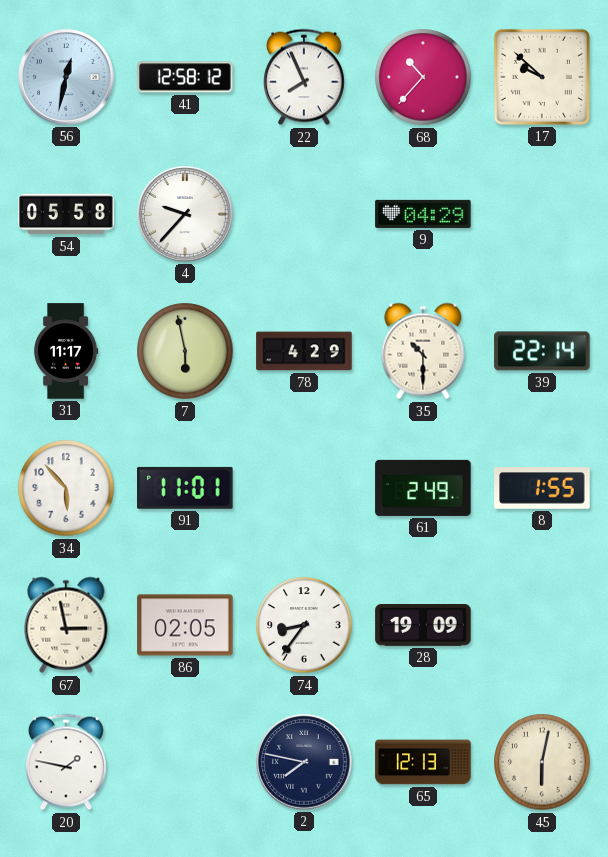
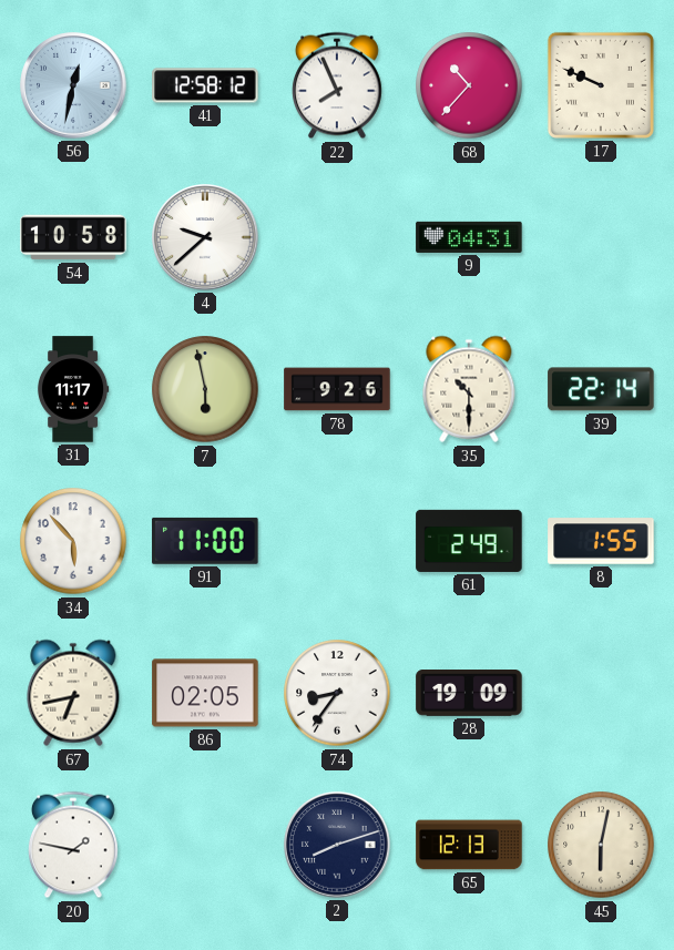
17: 9:52 -> 9:49
54: 05:58 -> 10:58
4: 9:37 -> 9:38
9: 04:29 -> 04:31
78: 4:29 -> 9:26
91: 11:01 -> 11:00
67: 2:58 -> 6:43
2: 7:47 -> 8:12
